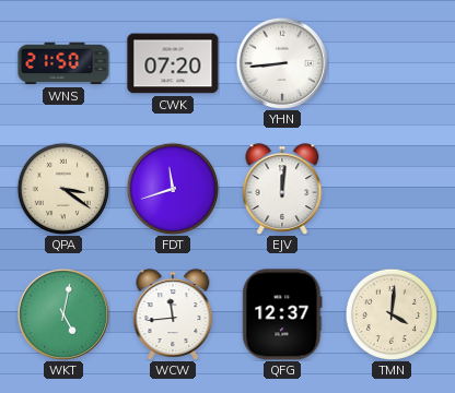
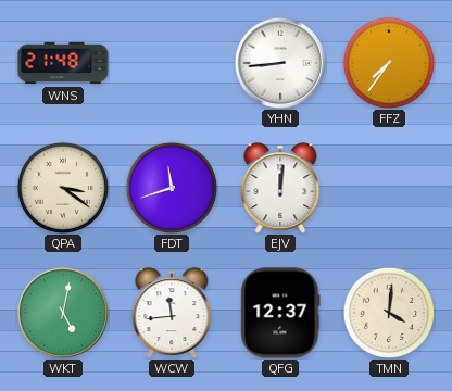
WNS: 21:50 -> 21:48
CWK: 07:20 -> none
FFZ: none -> 7:36
